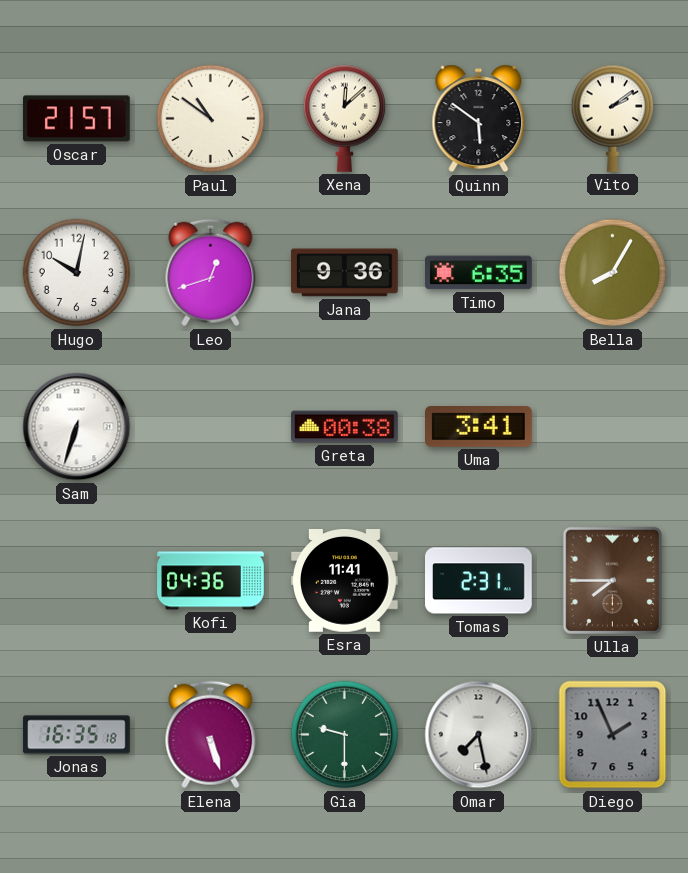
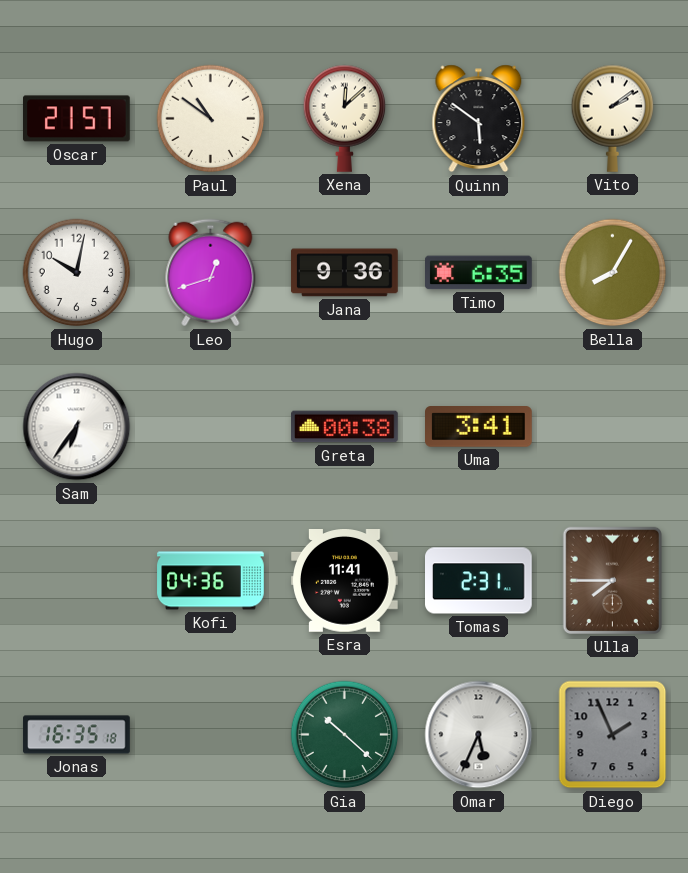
Sam: 6:33 -> 6:36
Elena: 5:27 -> none
Gia: 9:30 -> 10:22
Omar: 7:28 -> 5:34
